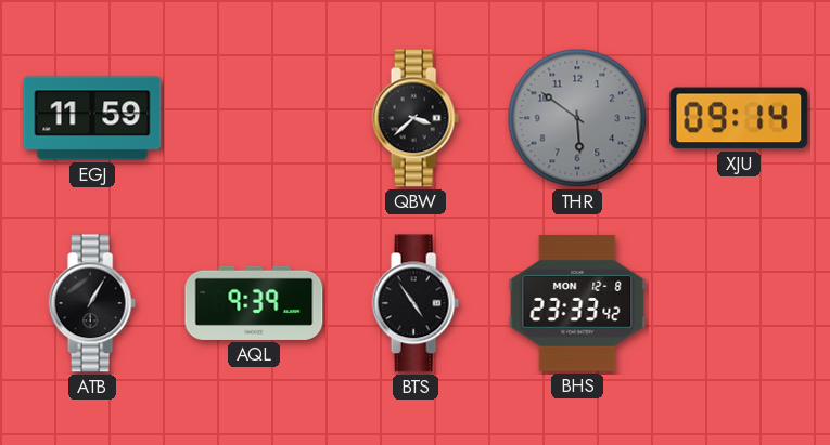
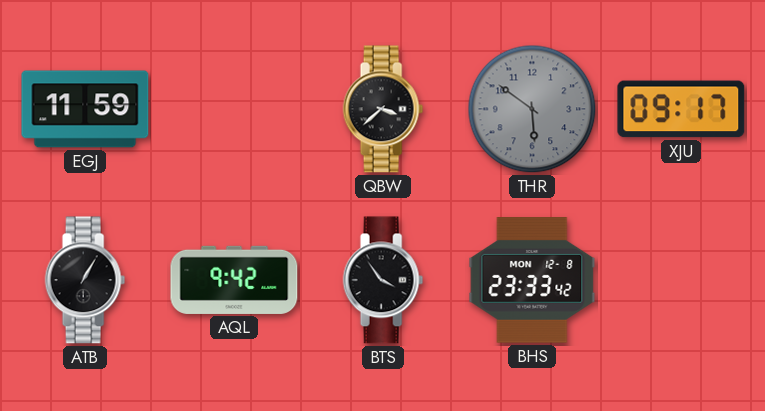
XJU: 09:14 -> 09:17
AQL: 9:39 -> 9:42
BTS: 4:54 -> 3:54
